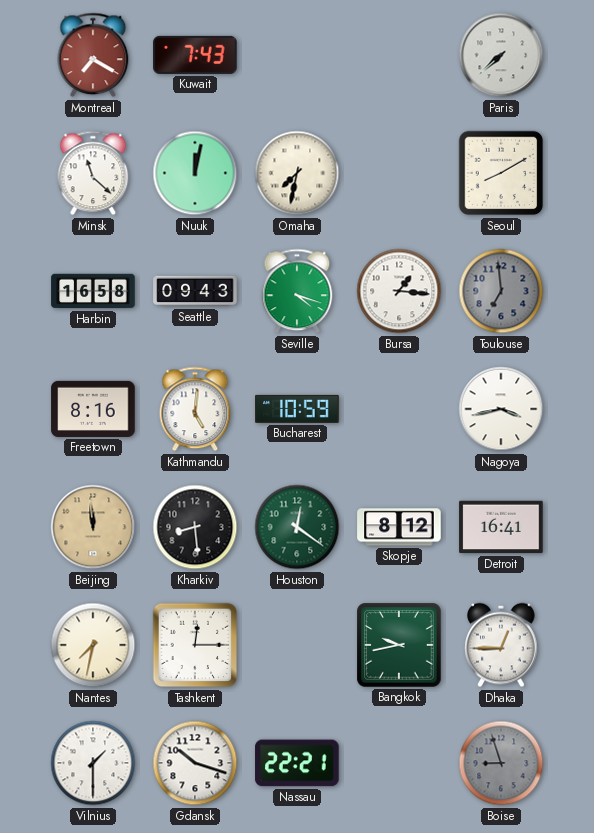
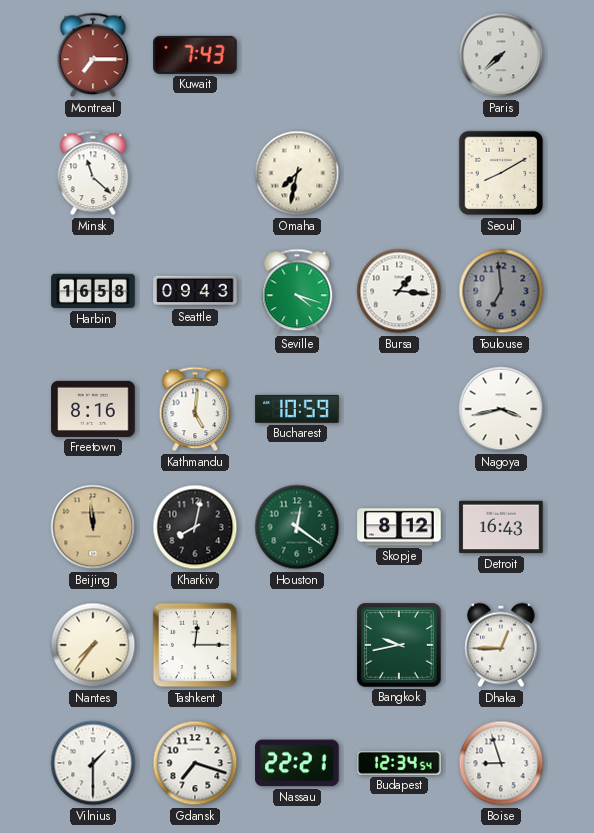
Montreal: 7:20 -> 7:15
Nuuk: 12:02 -> none
Kharkiv: 8:29 -> 8:02
Detroit: 16:41 -> 16:43
Nantes: 7:32 -> 7:36
Gdansk: 10:18 -> 7:18
Budapest: none -> 12:34
Boise dial: grey -> white
